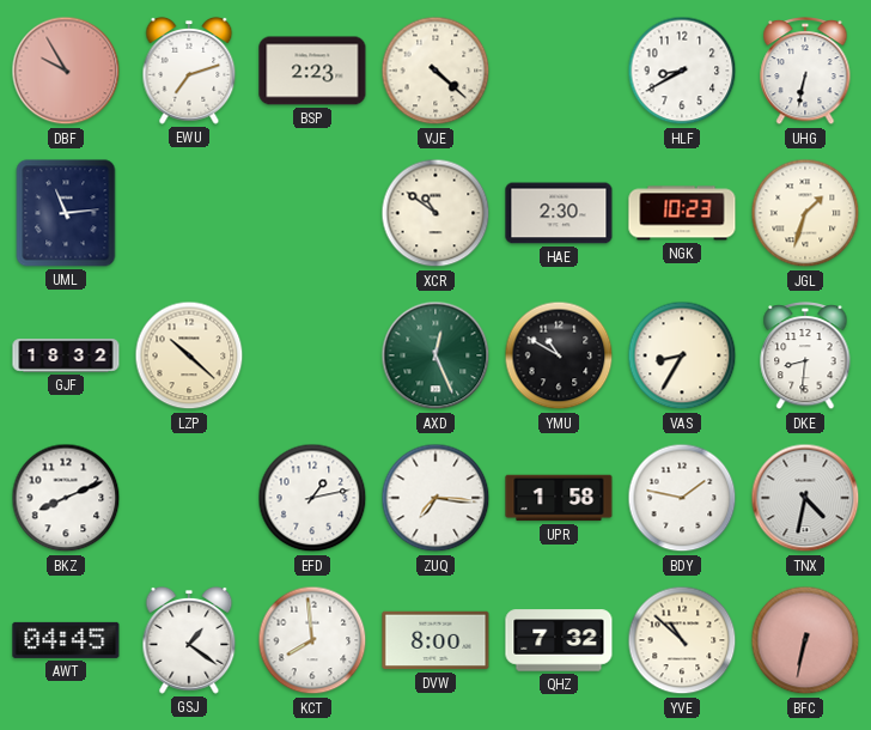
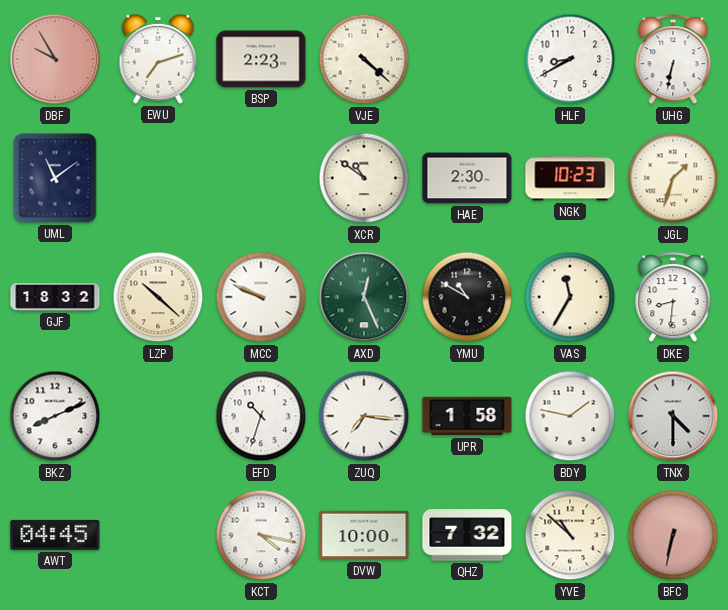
UML: 11:14 -> 11:09
MCC: none -> 9:49
VAS: 8:35 -> 11:35
EFD: 1:13 -> 10:33
TNX: 4:32 -> 4:30
GSJ: 1:21 -> none
KCT: 7:59 -> 4:17
DVW: 8:00 -> 10:00
